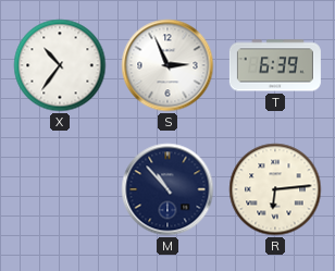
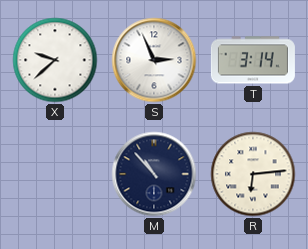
X: 10:36 -> 9:38
T: 6:39 -> 3:14
